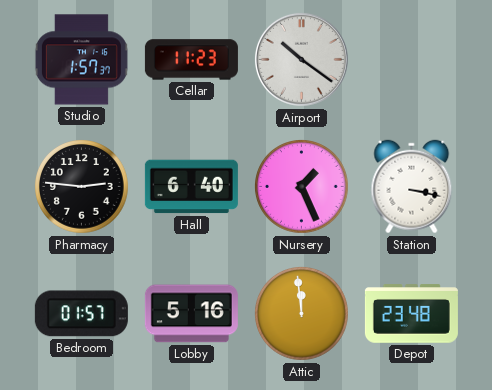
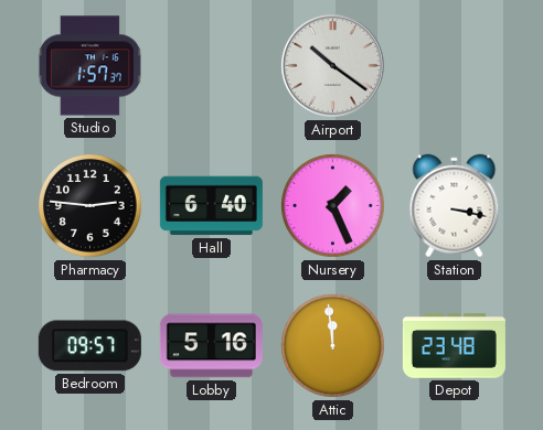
Cellar: 11:23 -> none
Bedroom: 01:57 -> 09:57
